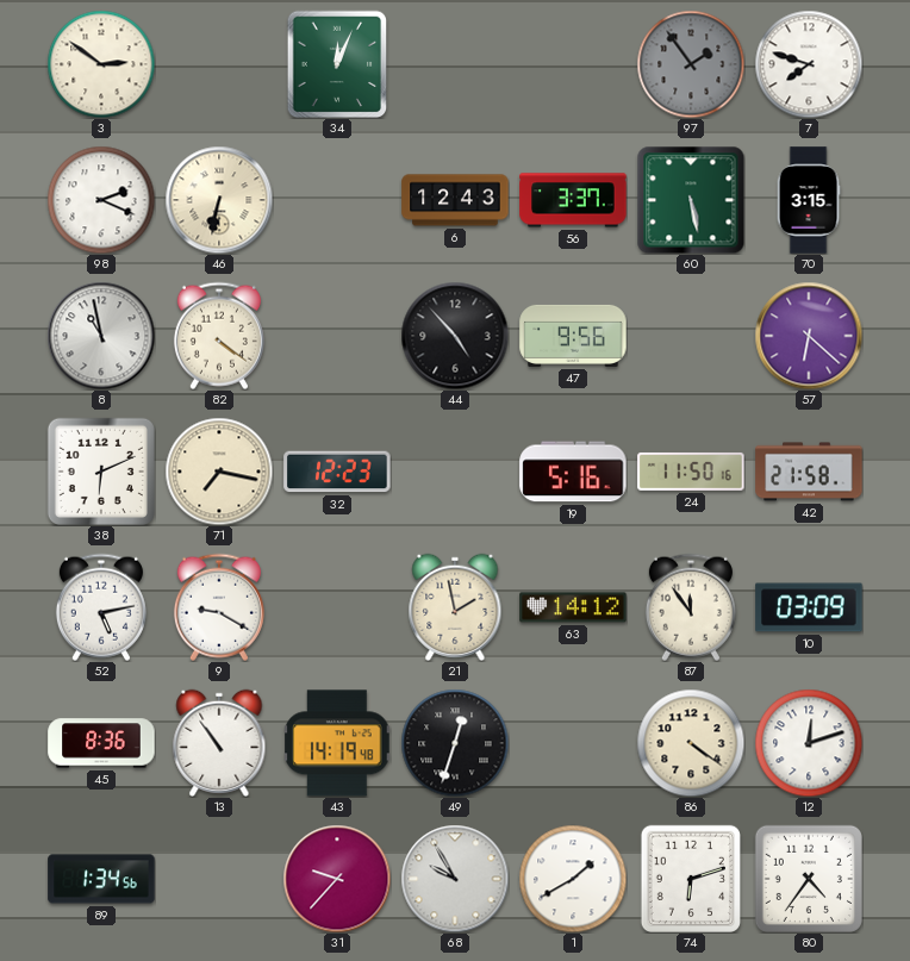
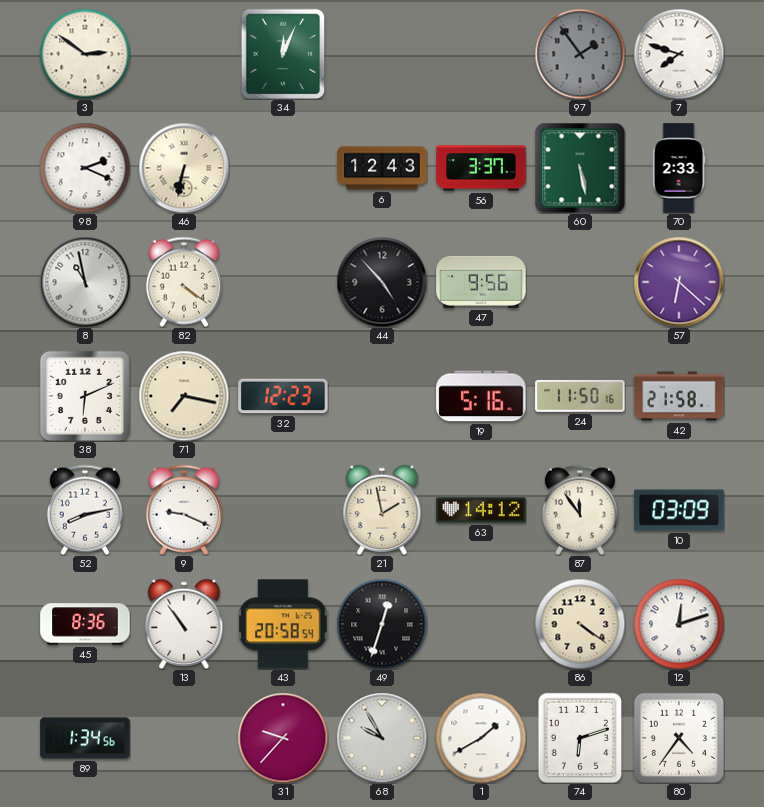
70: 3:15 -> 2:33
52: 5:13 -> 8:13
9: 9:20 -> 9:19
43: 14:19 -> 20:58
